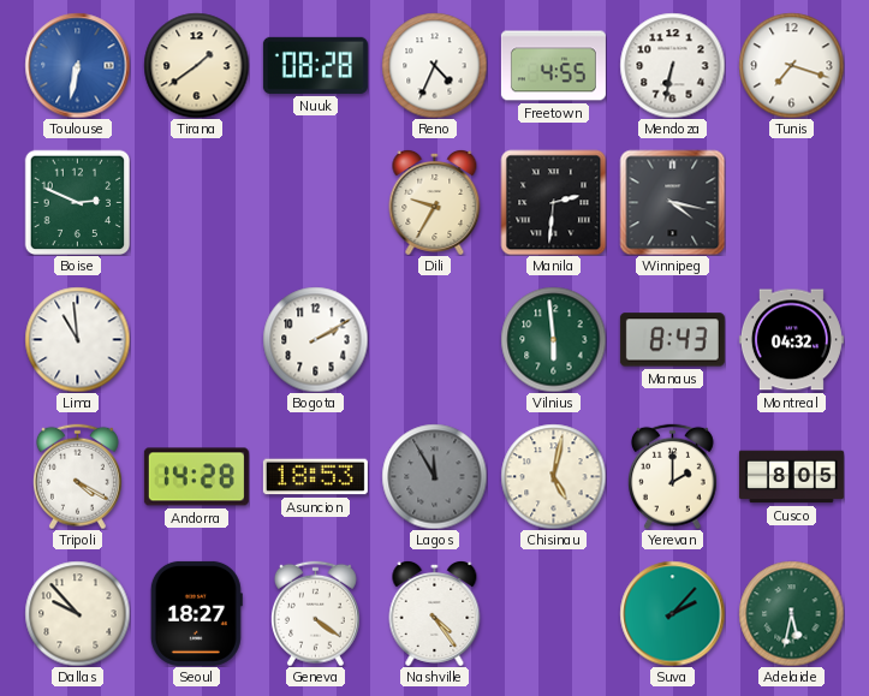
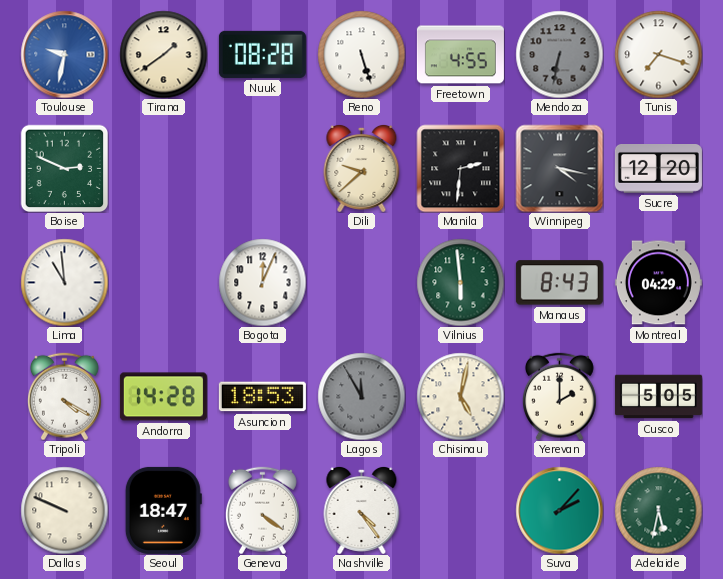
Toulouse: 6:32 -> 9:32
Reno: 4:34 -> 5:27
Mendoza dial: white -> grey
Dili: 9:35 -> 9:38
Sucre: none -> 12:20
Bogota: 2:10 -> 12:04
Montreal: 04:32 -> 04:29
Cusco: 8:05 -> 5:05
Dallas: 9:53 -> 9:49
Seoul: 18:27 -> 18:47
